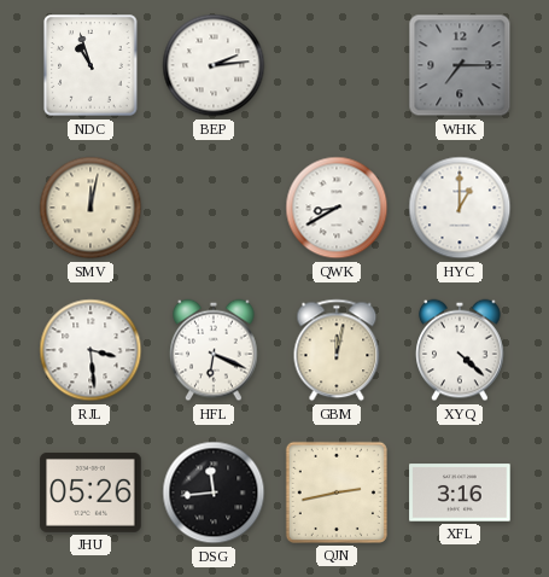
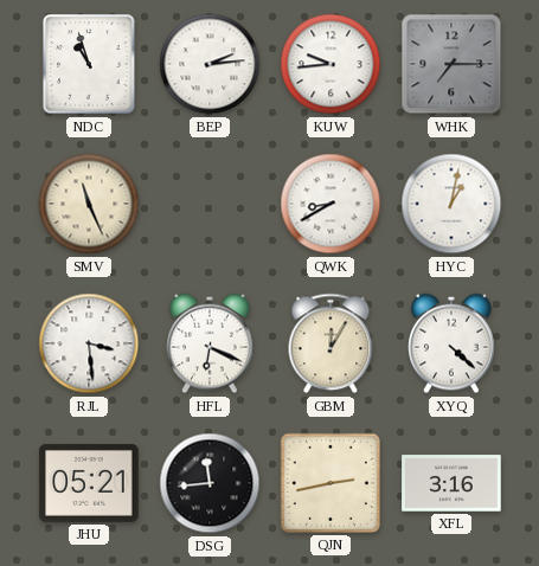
KUW: none -> 9:44
SMV: 12:02 -> 11:26
HYC: 1:00 -> 1:02
GBM: 12:02 -> 12:05
JHU: 05:26 -> 05:21
